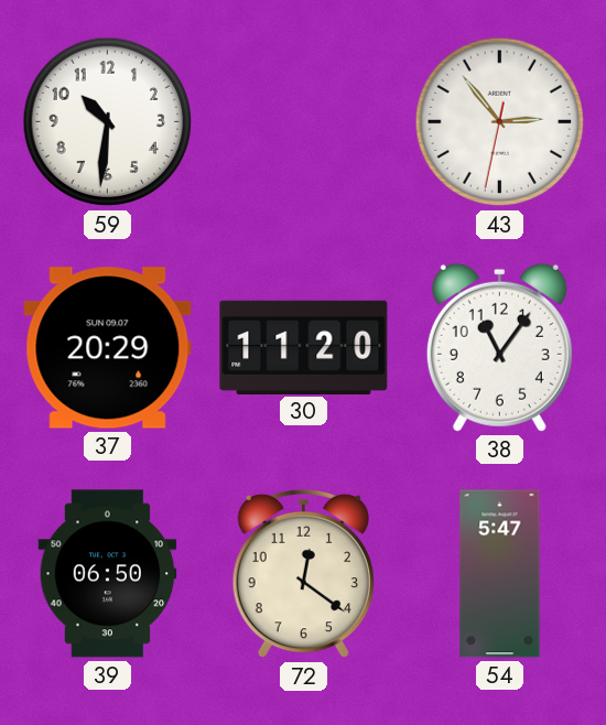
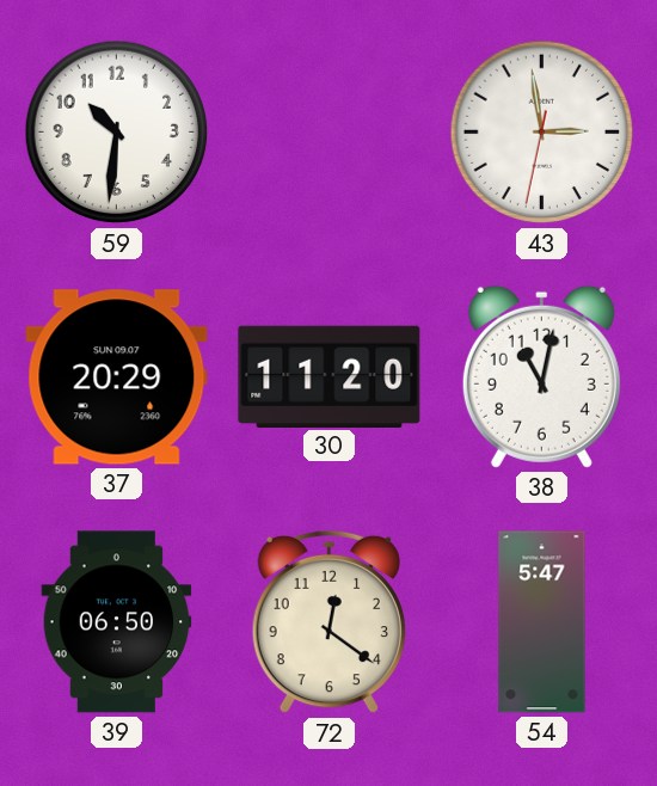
43: 2:53 -> 2:58
38: 11:06 -> 11:02
